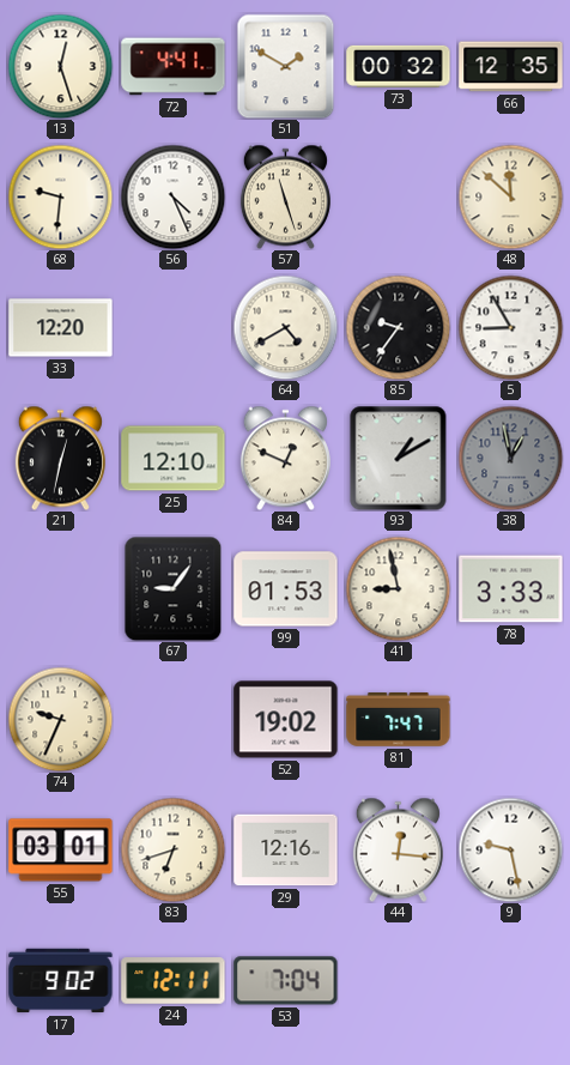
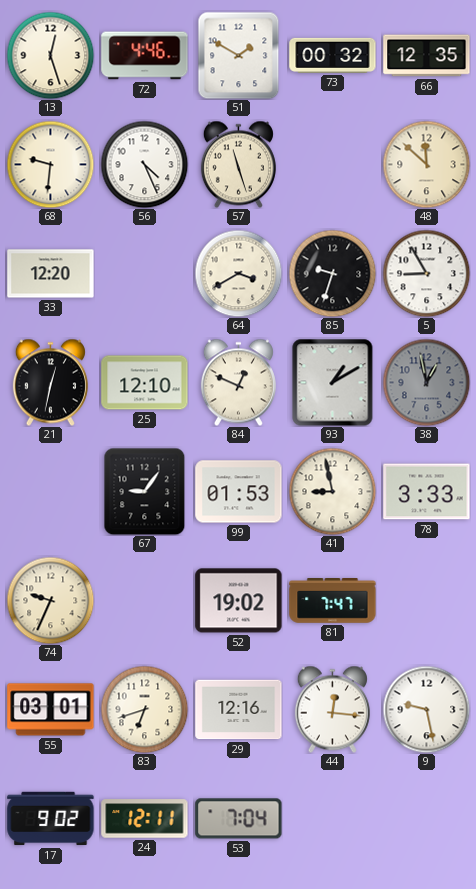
72: 4:41 -> 4:46
64: 4:40 -> 3:40
85: 9:36 -> 9:33
